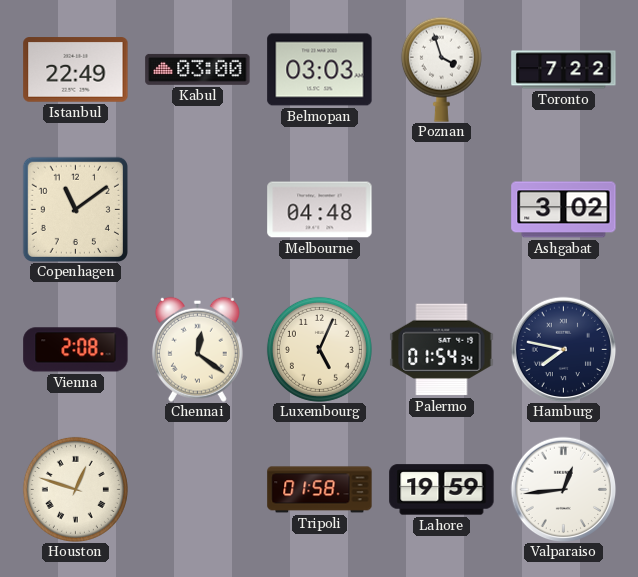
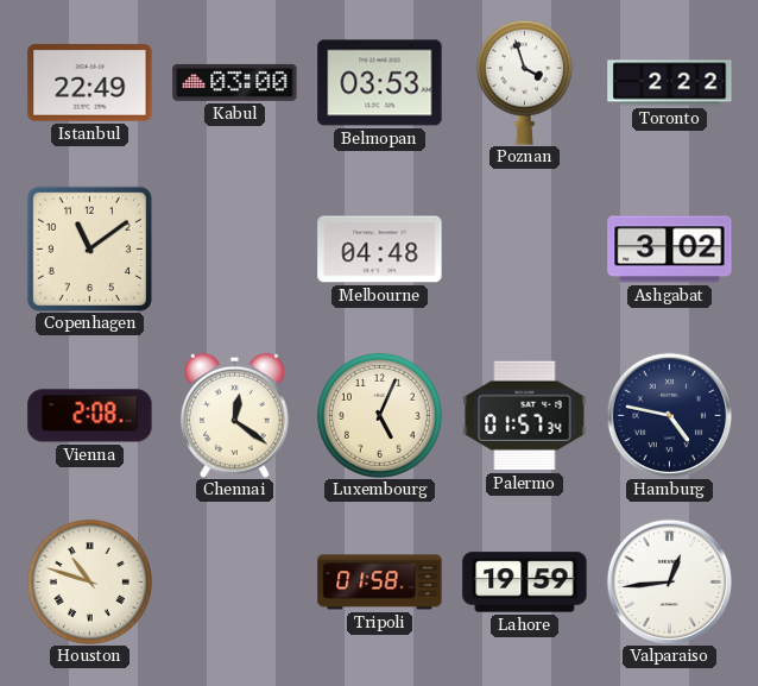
Belmopan: 03:03 -> 03:53
Toronto: 7:22 -> 2:22
Palermo: 01:54 -> 01:57
Hamburg: 7:47 -> 4:47
Houston: 12:48 -> 10:48
